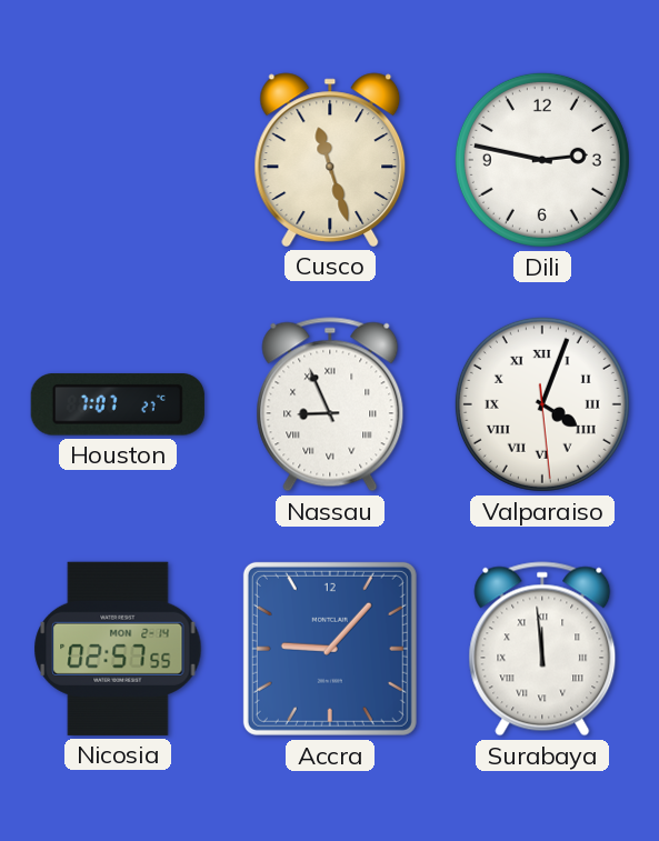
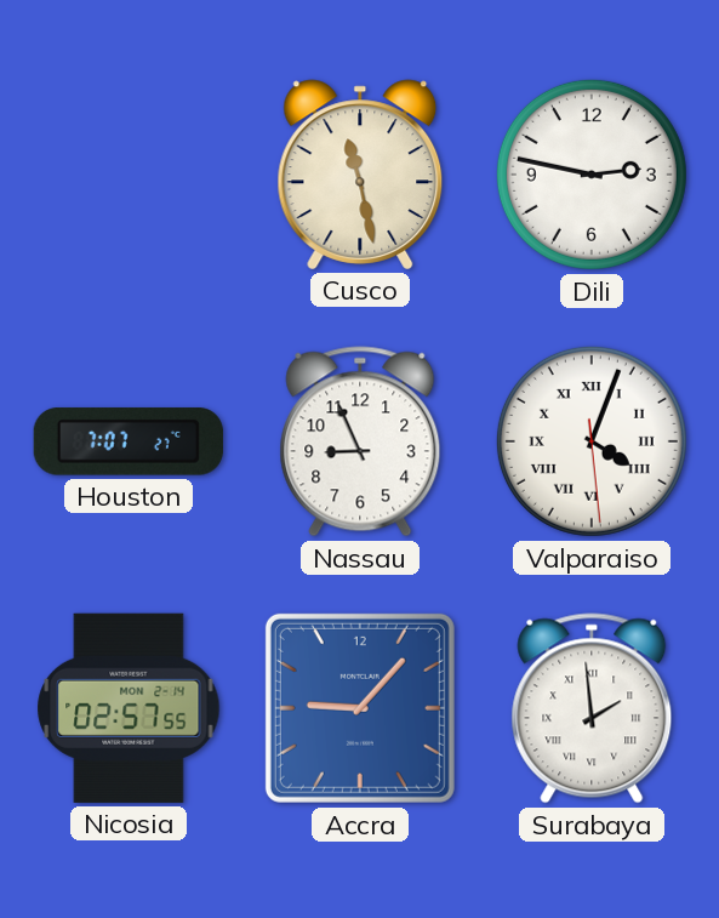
Cusco: 11:27 -> 11:28
Nassau numerals: Roman -> Arabic
Surabaya: 11:59 -> 1:59
